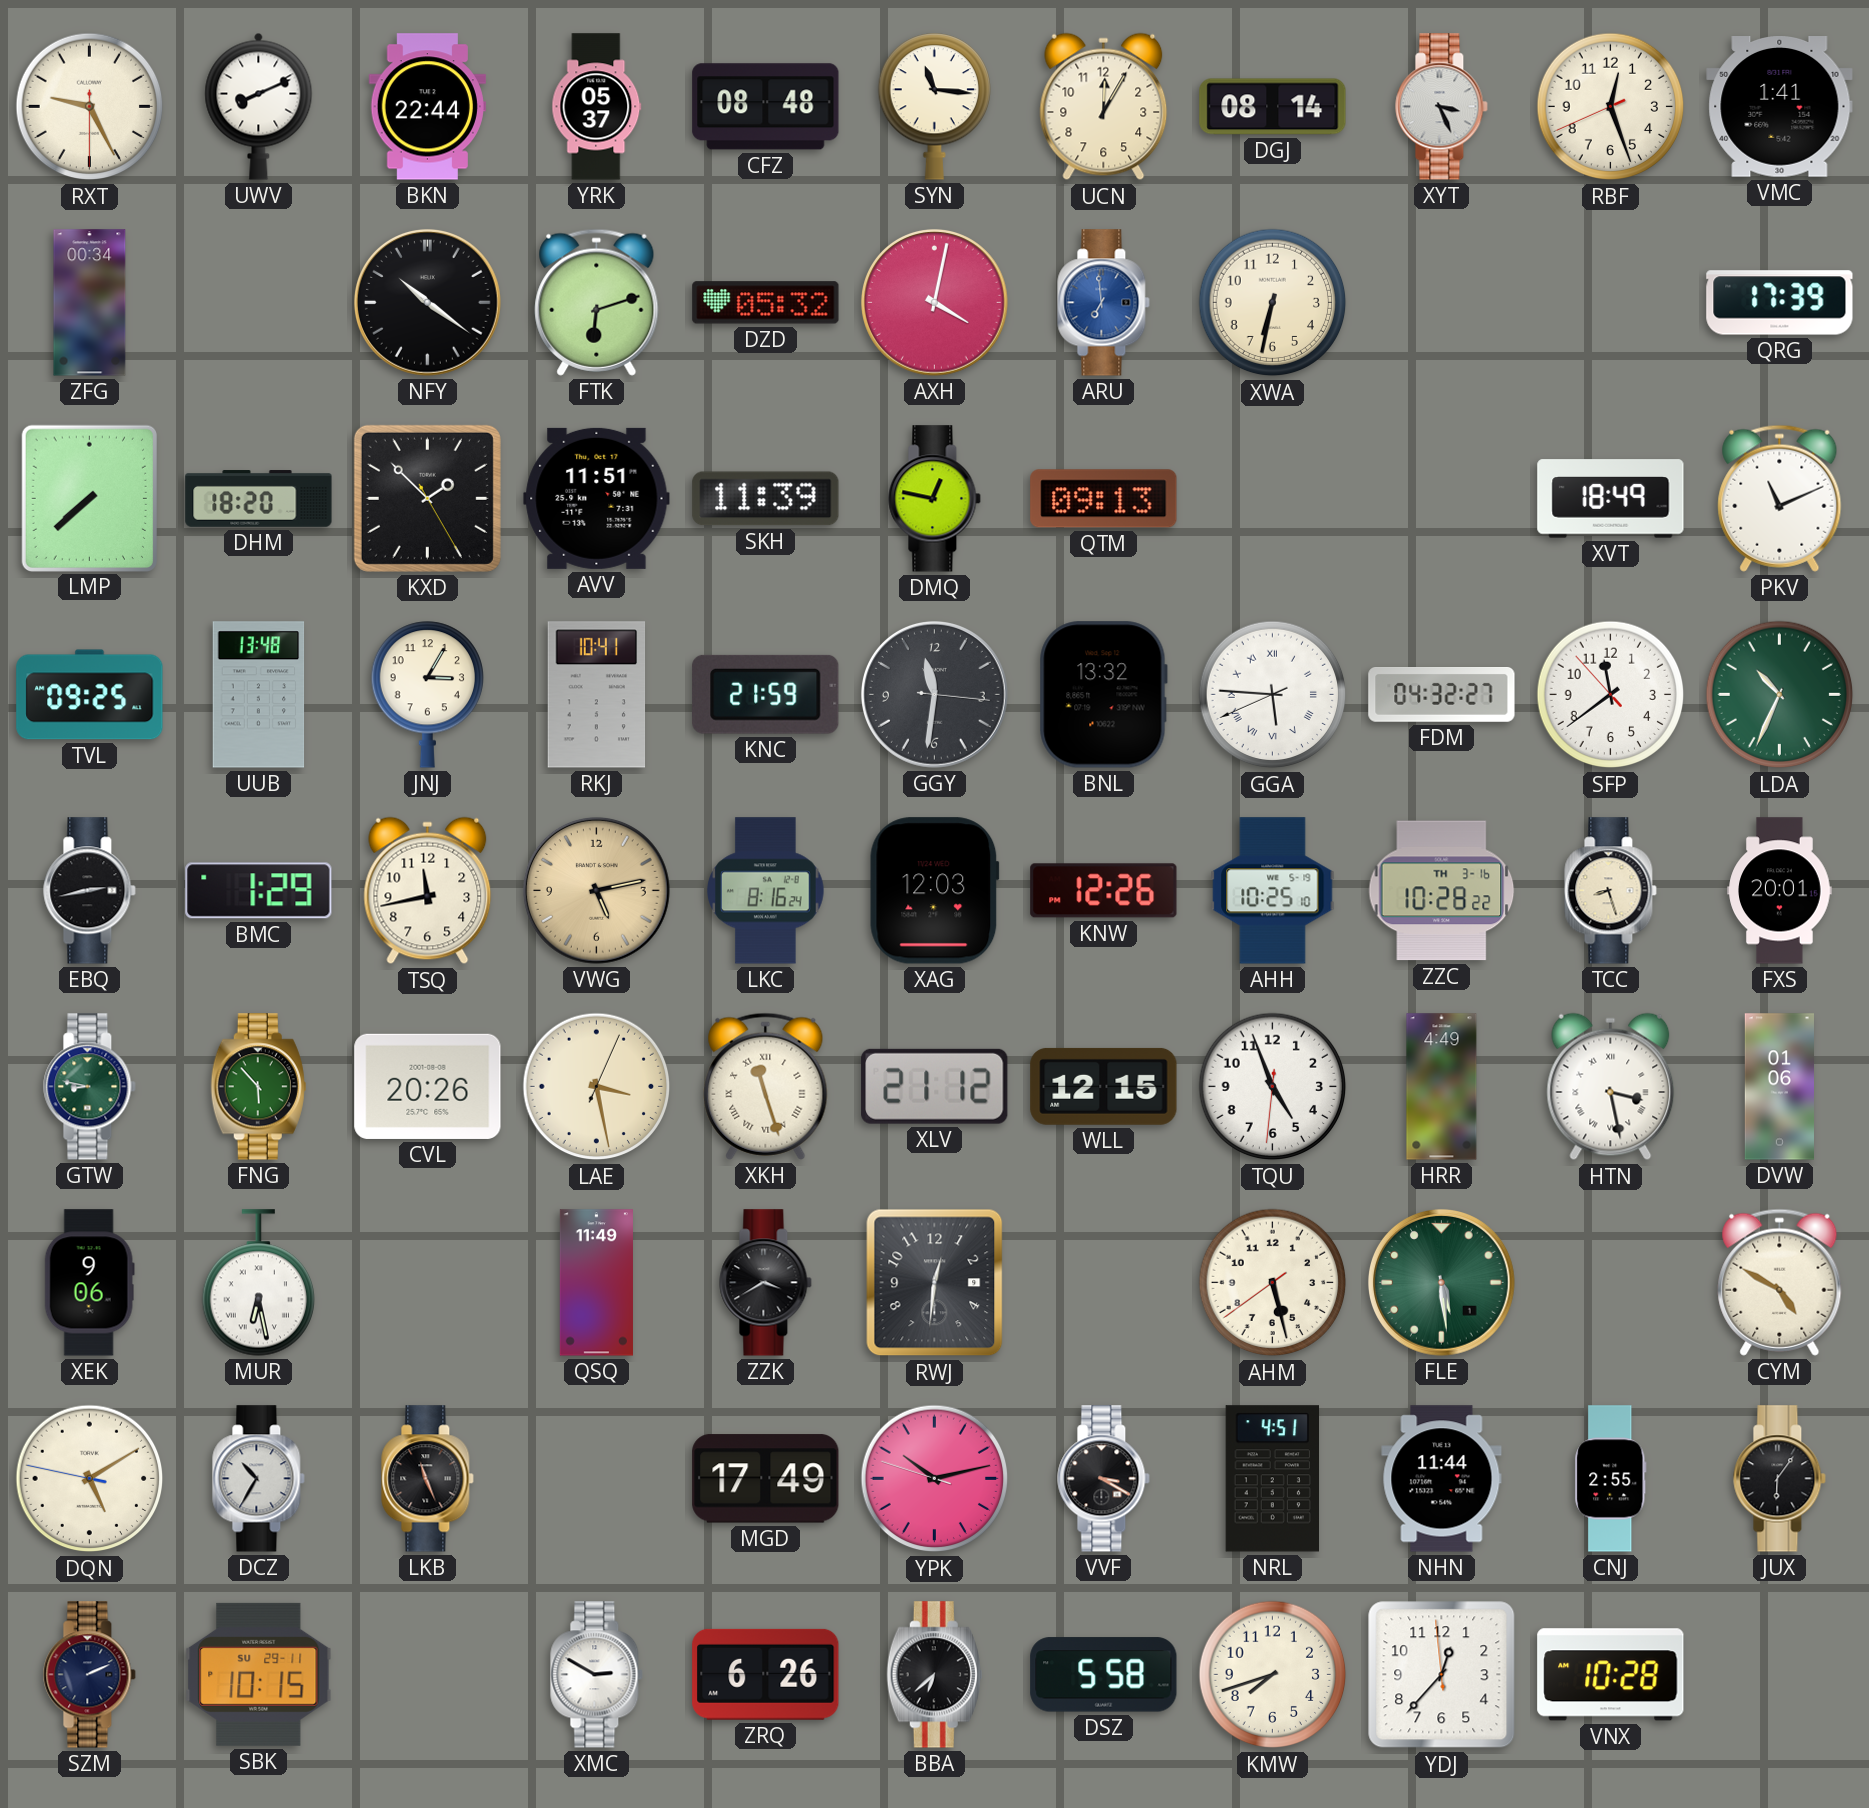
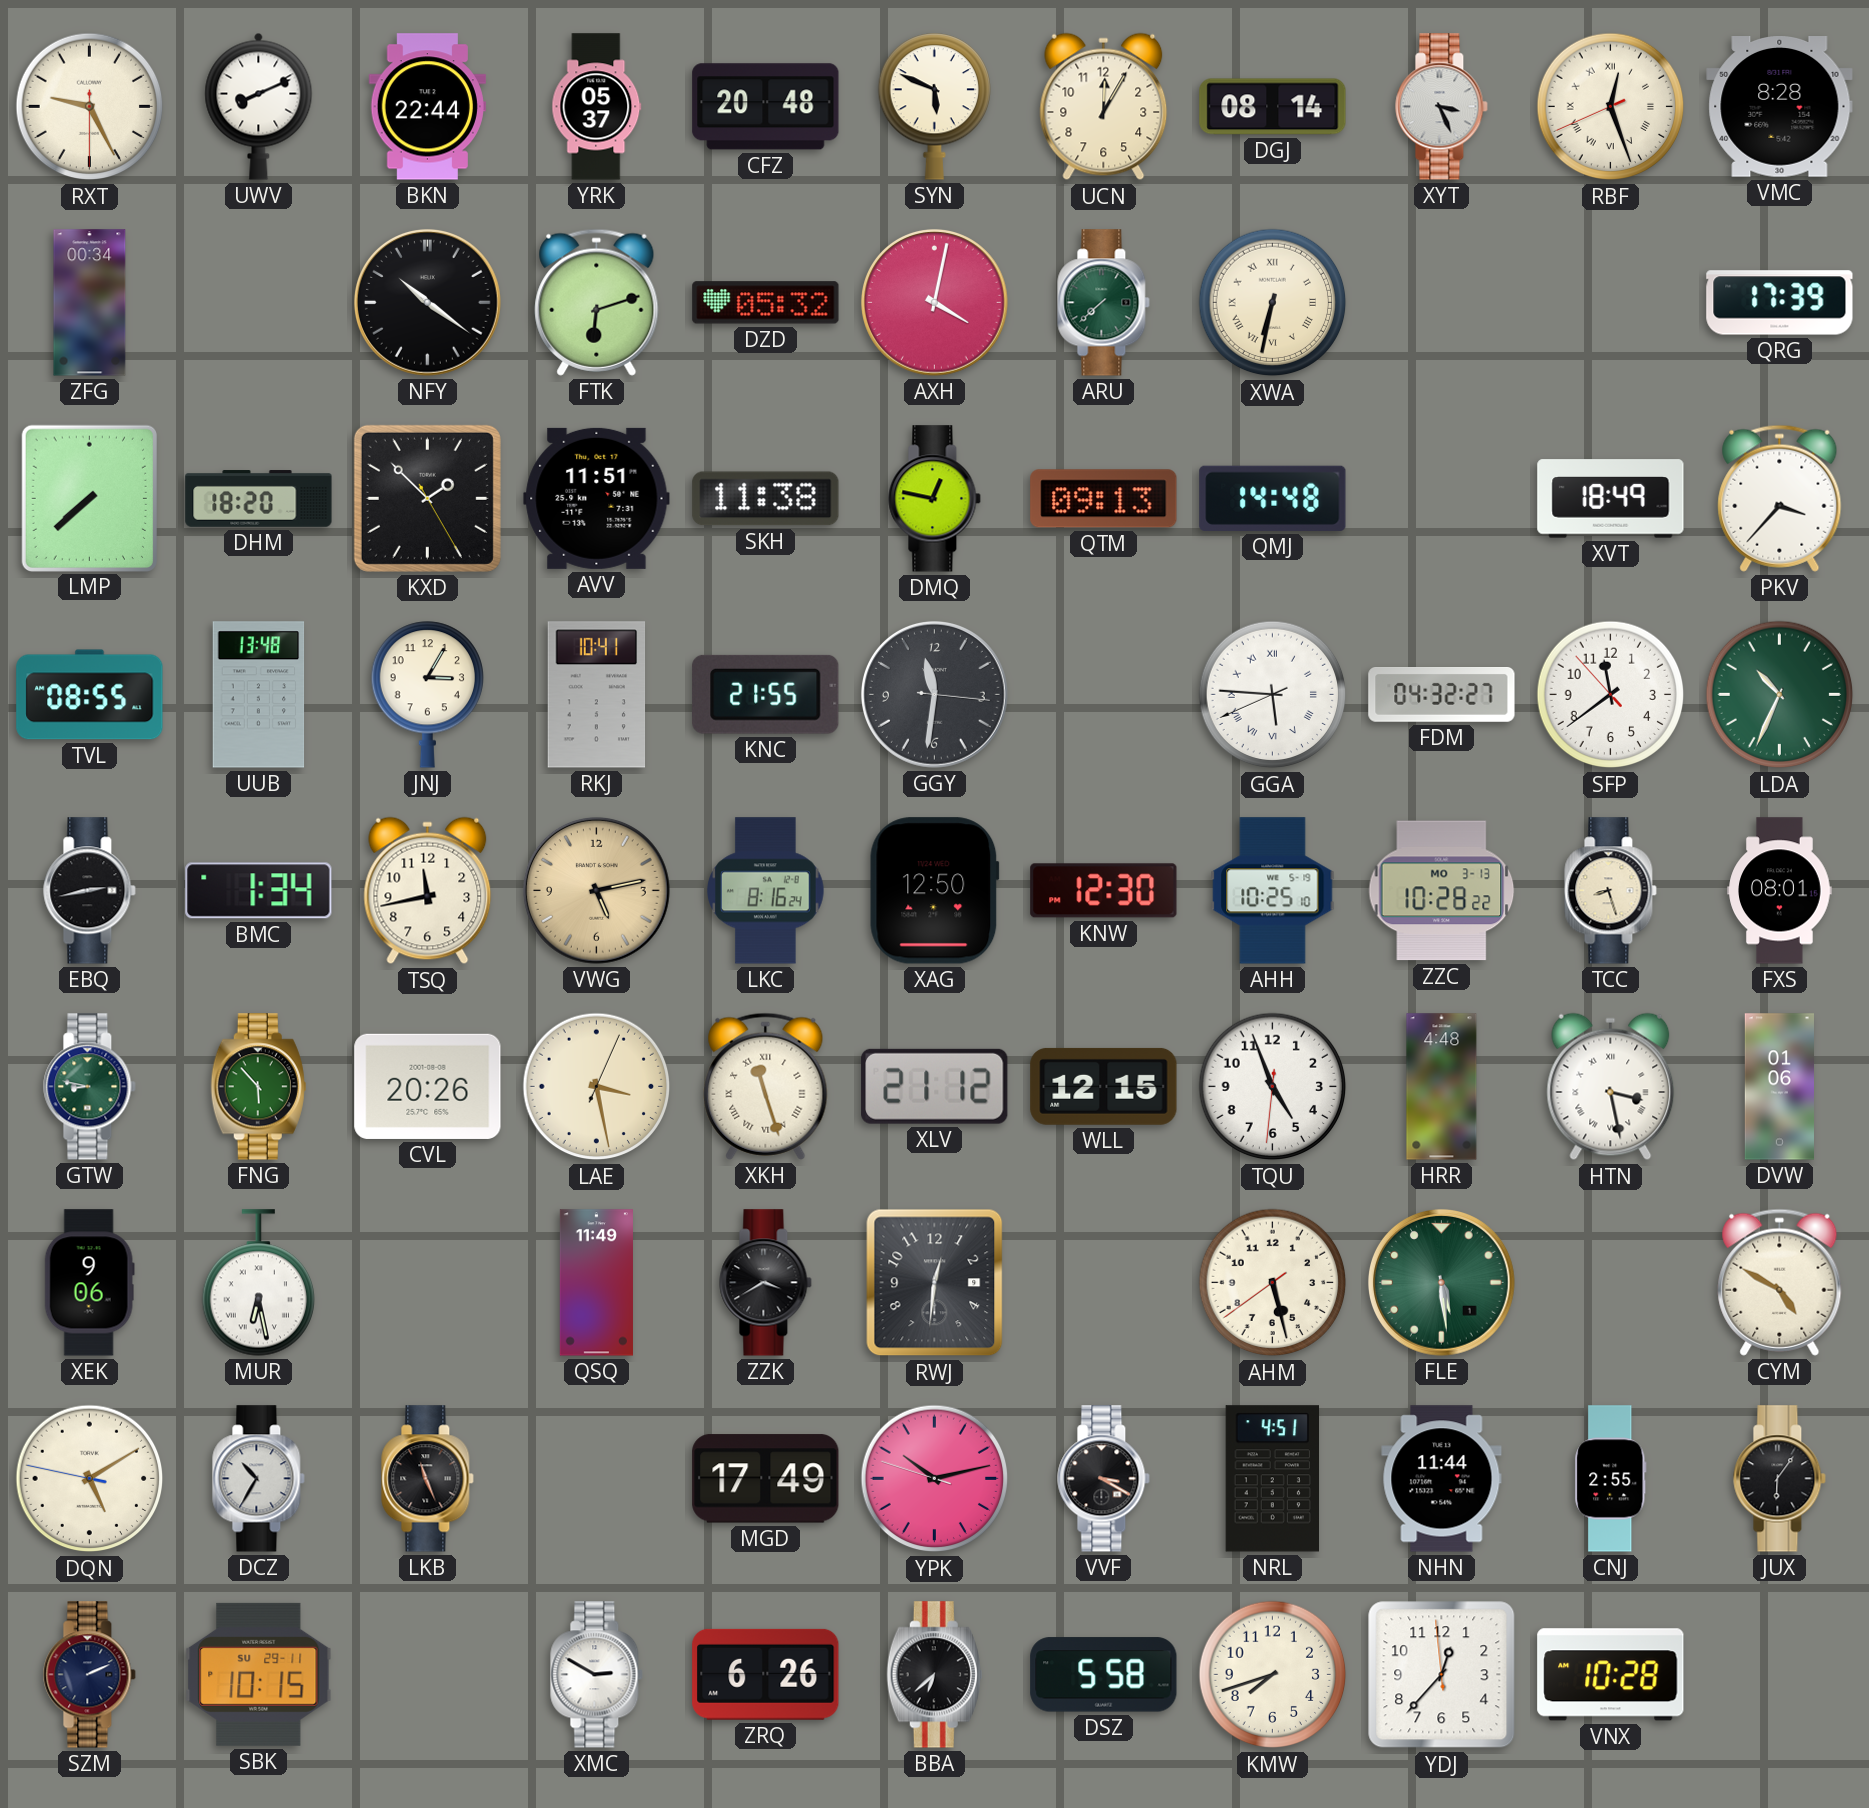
CFZ: 08:48 -> 20:48
SYN: 11:16 -> 5:49
RBF numerals: Arabic -> Roman
VMC: 1:41 -> 8:28
ARU: 6:59 -> 7:38
ARU dial: blue -> green
XWA numerals: Arabic -> Roman
SKH: 11:39 -> 11:38
QMJ: none -> 14:48
PKV: 11:11 -> 3:37
TVL: 09:25 -> 08:55
KNC: 21:59 -> 21:55
BNL: 13:32 -> none
BMC: 1:29 -> 1:34
XAG: 12:03 -> 12:50
KNW: 12:26 -> 12:30
ZZC date: TH 3-16 -> MO 3-13
FXS: 20:01 -> 08:01
HRR: 4:49 -> 4:48
